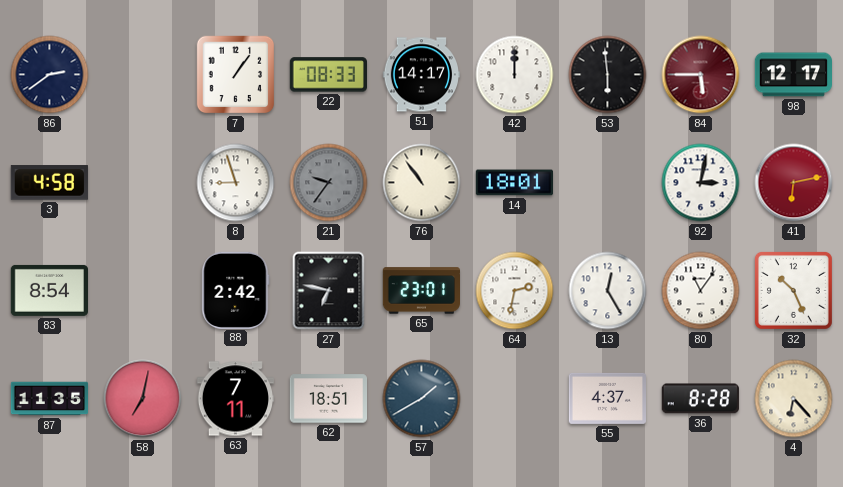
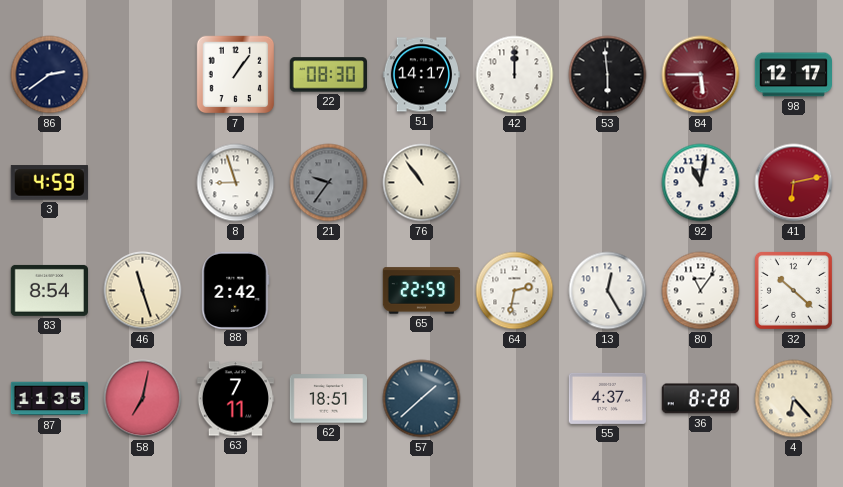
22: 08:33 -> 08:30
3: 4:58 -> 4:59
14: 18:01 -> none
92: 3:02 -> 11:02
46: none -> 11:27
27: 6:47 -> none
65: 23:01 -> 22:59
32: 10:26 -> 10:22
57: 1:40 -> 1:38
